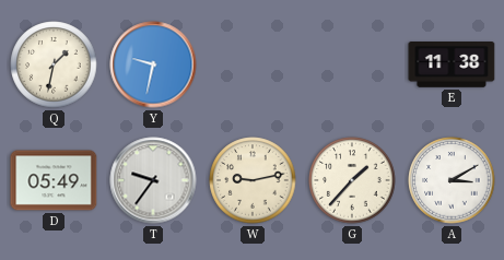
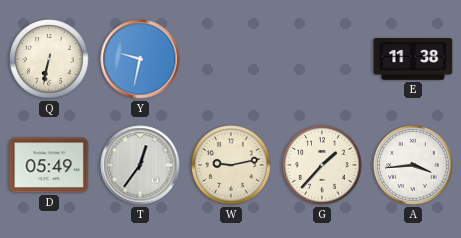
Q: 1:32 -> 6:32
T: 9:36 -> 12:36
A: 3:10 -> 3:44
